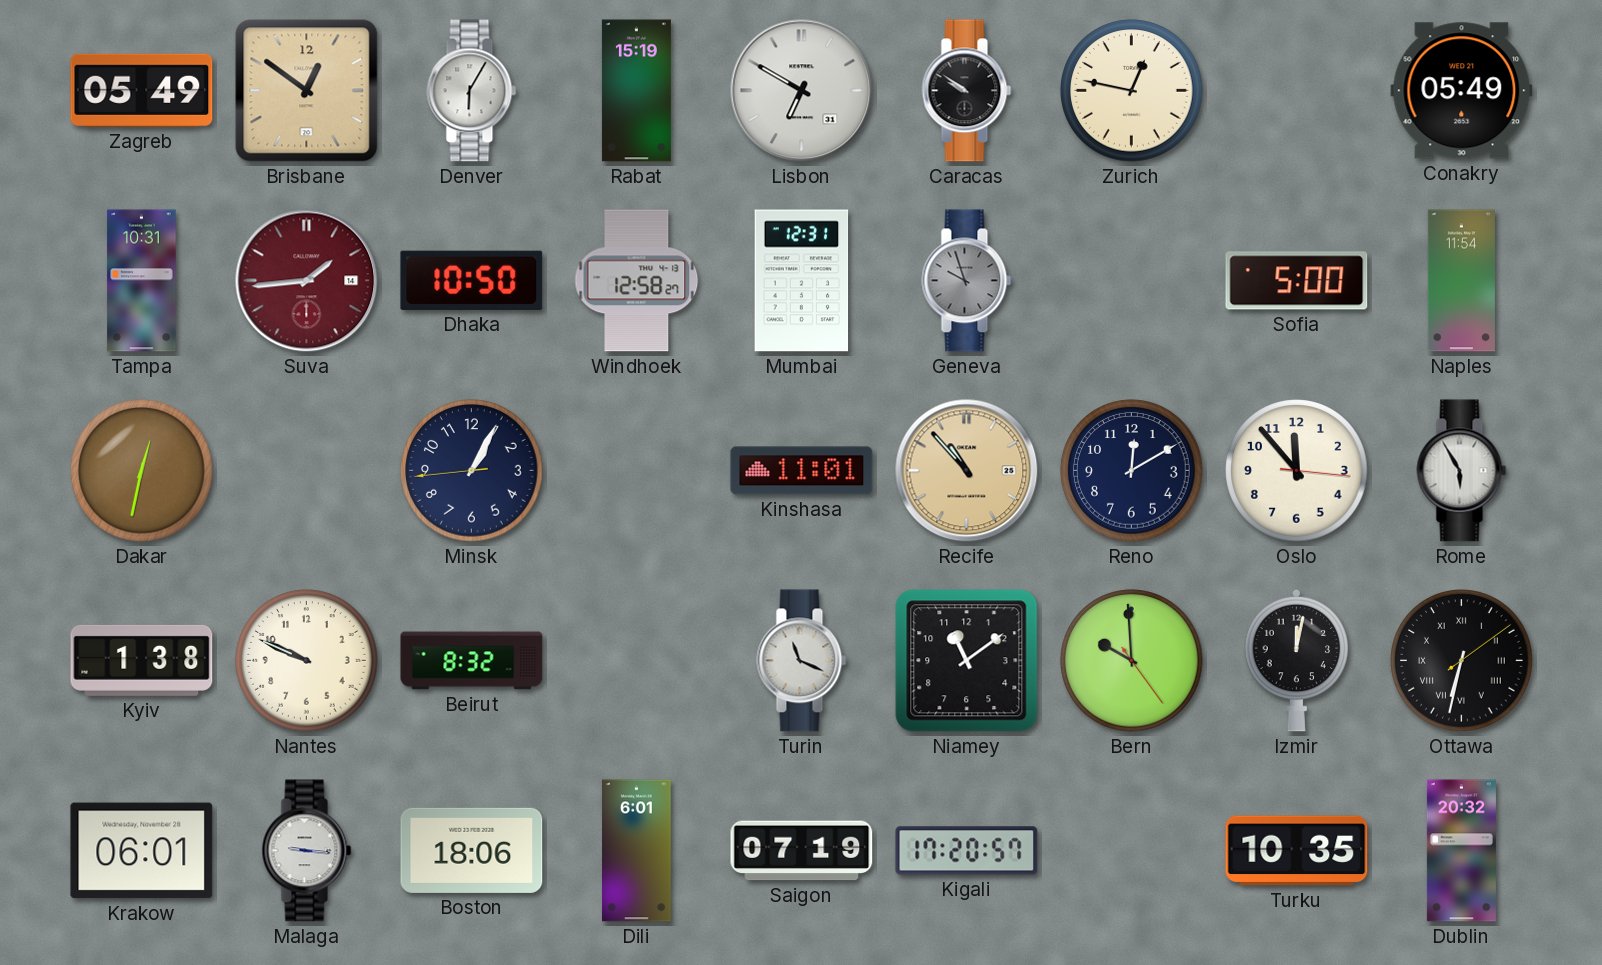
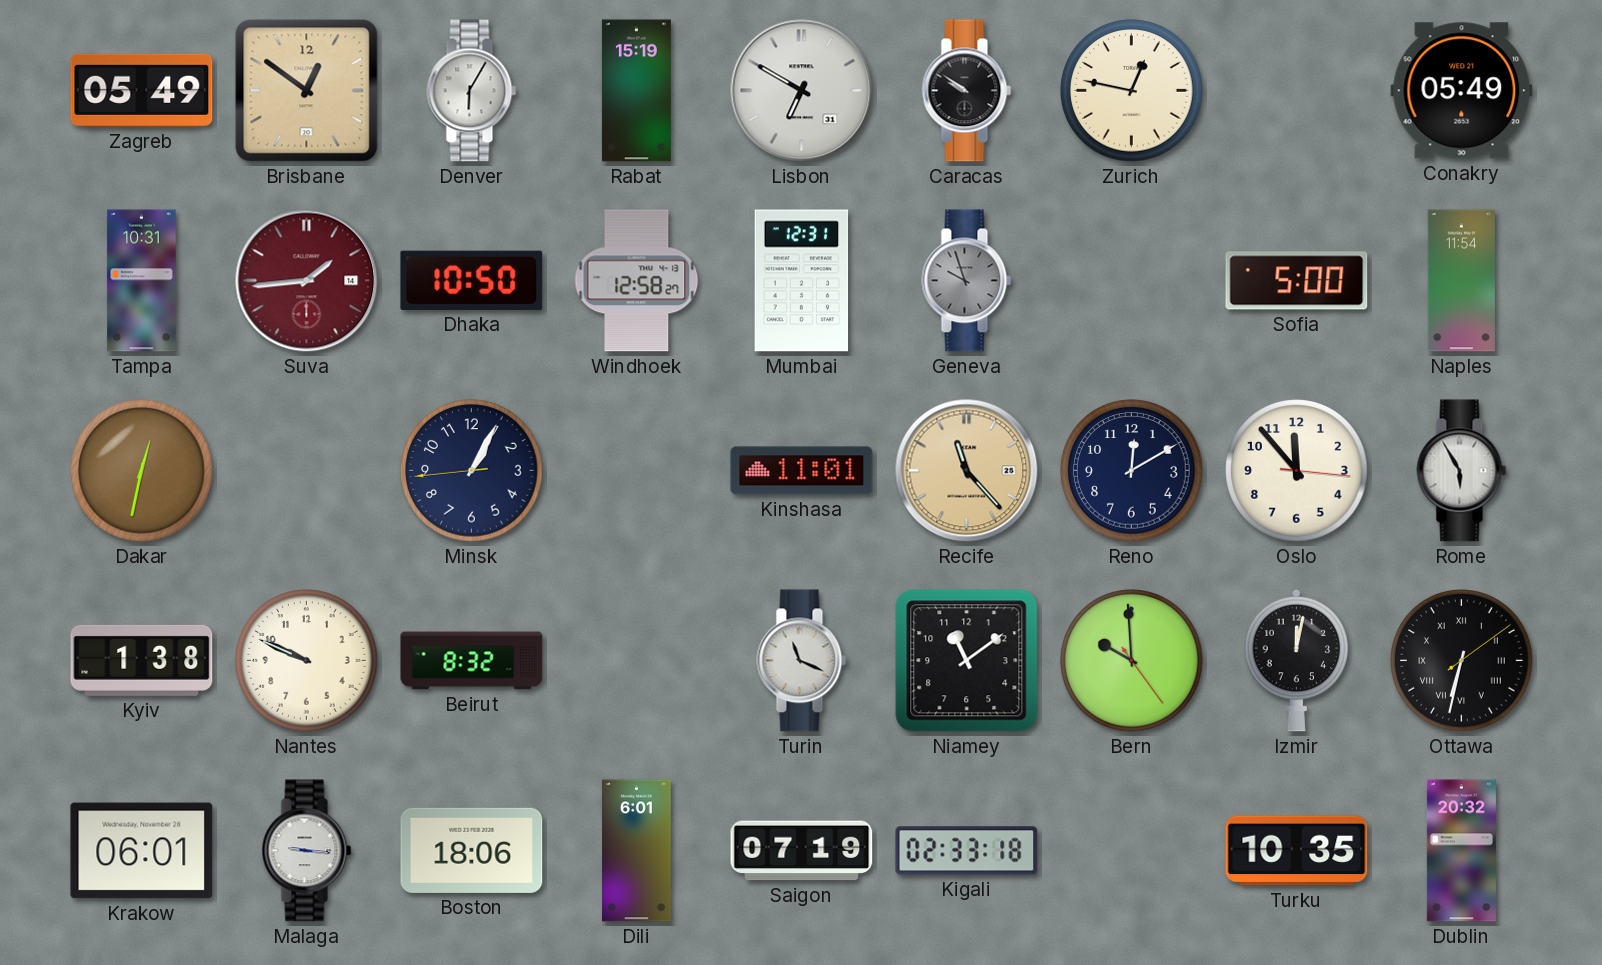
Recife: 10:53 -> 11:23
Kigali: 17:20 -> 02:33
